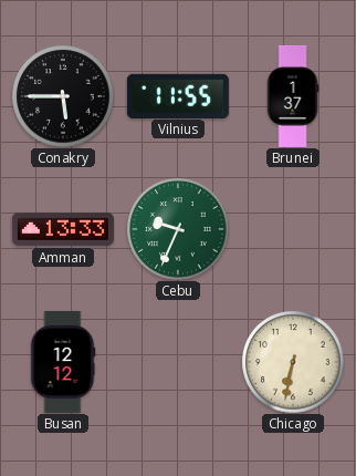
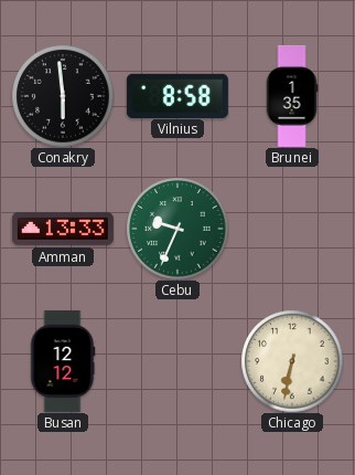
Conakry: 5:45 -> 5:59
Vilnius: 11:55 -> 8:58
Brunei: 1:37 -> 1:35
